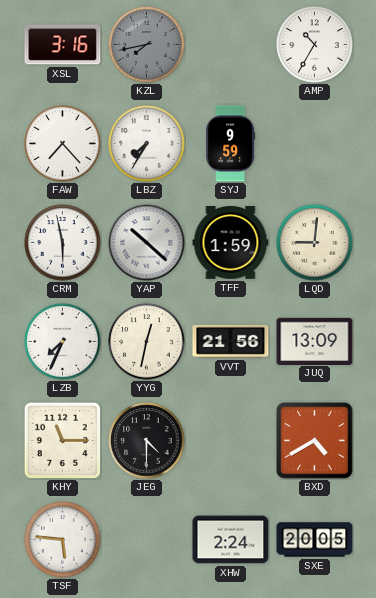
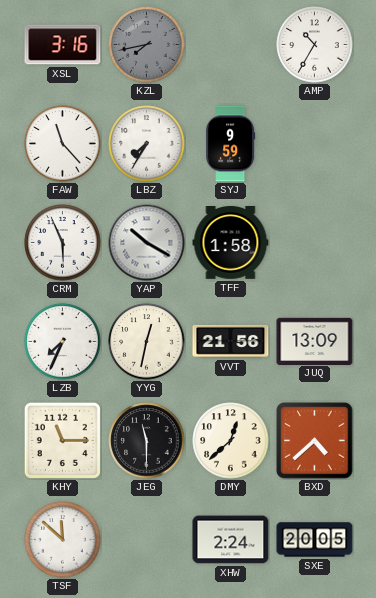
FAW: 7:23 -> 11:23
CRM: 5:58 -> 5:56
YAP: 10:22 -> 10:20
TFF: 1:59 -> 1:58
LQD: 9:01 -> none
JEG: 4:30 -> 11:30
DMY: none -> 12:38
BXD: 4:40 -> 4:38
TSF: 5:46 -> 11:52
